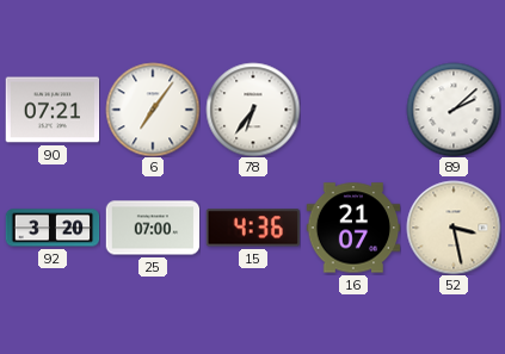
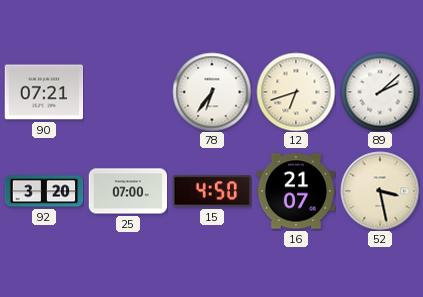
6: 7:06 -> none
12: none -> 6:42
15: 4:36 -> 4:50
